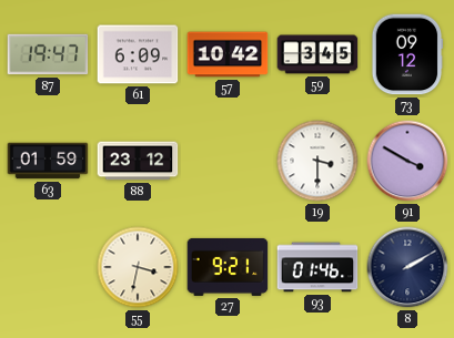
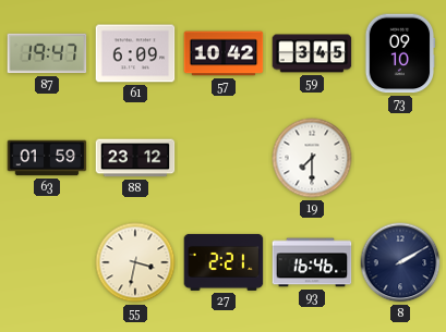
73: 09:12 -> 09:10
19: 3:30 -> 7:30
91: 3:50 -> none
27: 9:21 -> 2:21
93: 01:46 -> 16:46
